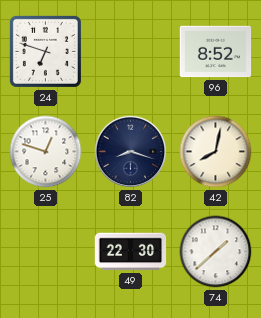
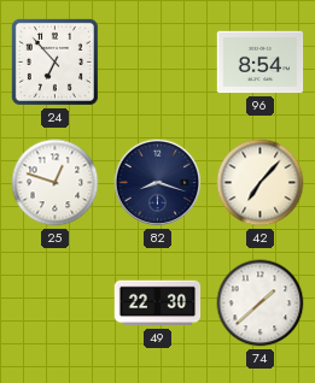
24: 6:48 -> 6:53
96: 8:52 -> 8:54
42: 8:02 -> 7:07
